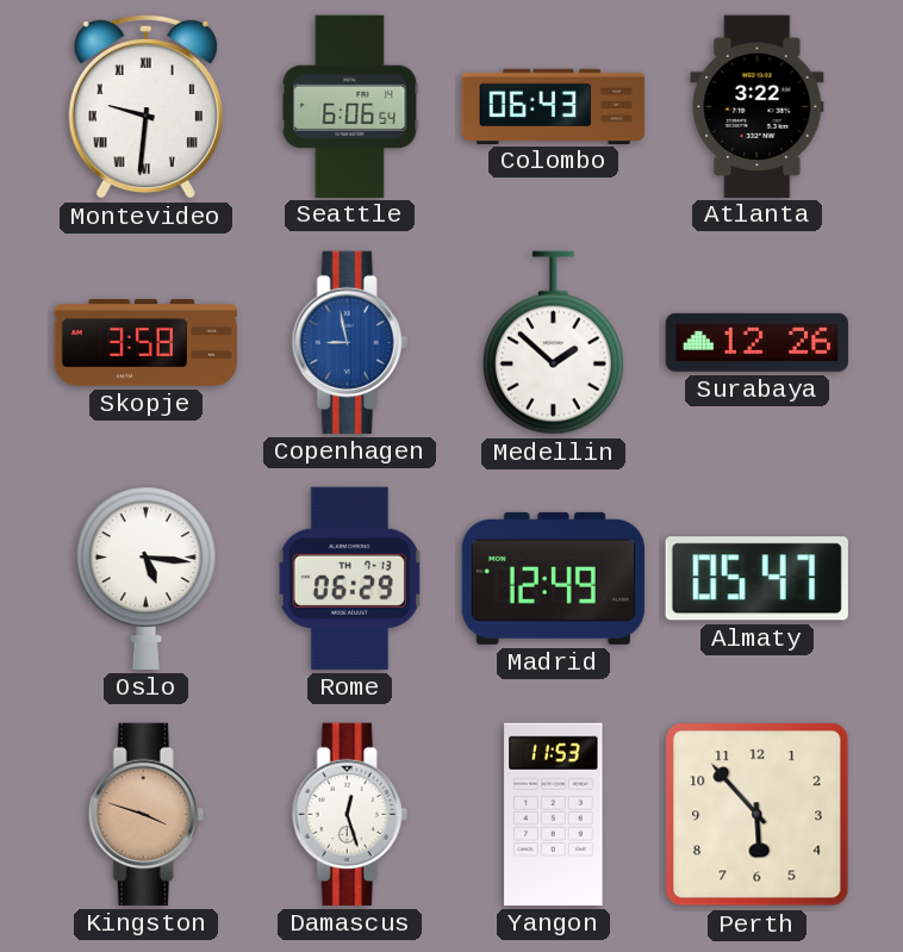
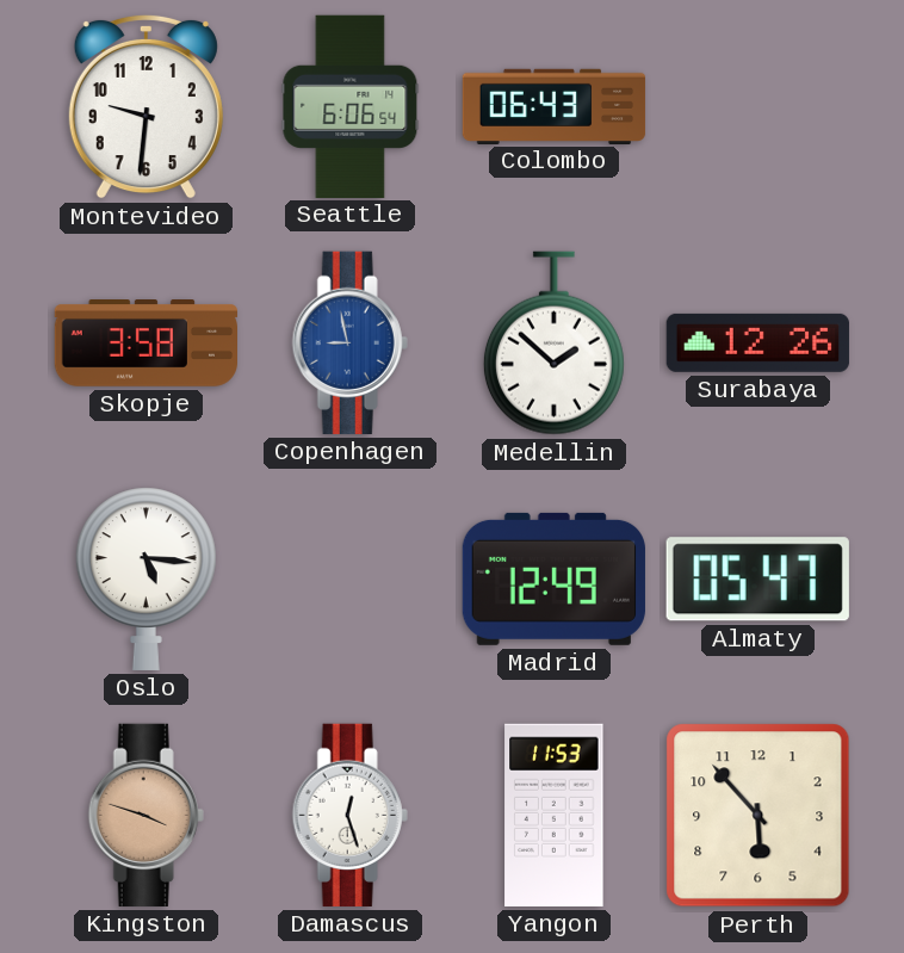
Montevideo numerals: Roman -> Arabic
Atlanta: 3:22 -> none
Rome: 06:29 -> none
